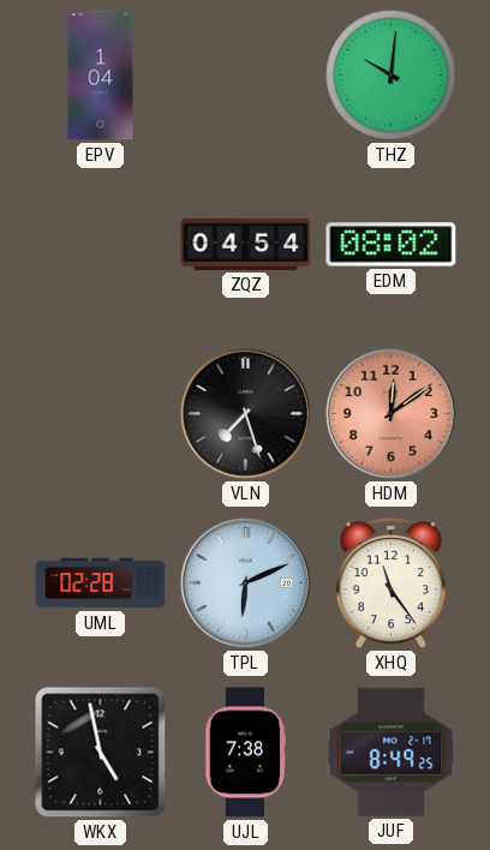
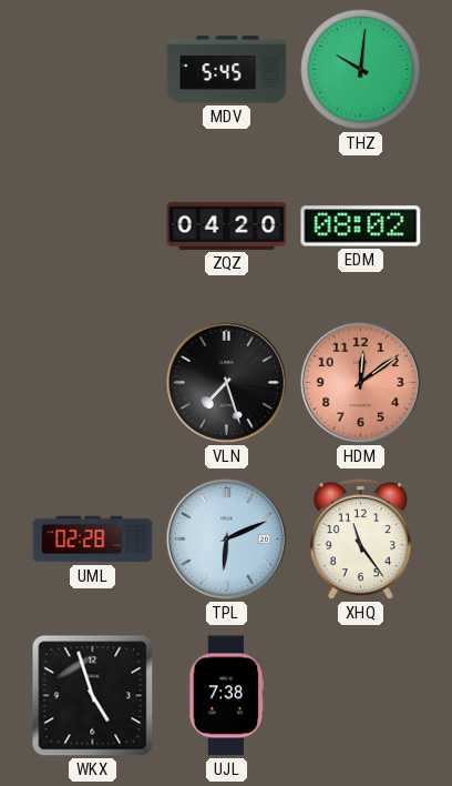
EPV: 1:04 -> none
MDV: none -> 5:45
ZQZ: 04:54 -> 04:20
WKX: 4:58 -> 4:57
JUF: 8:49 -> none
